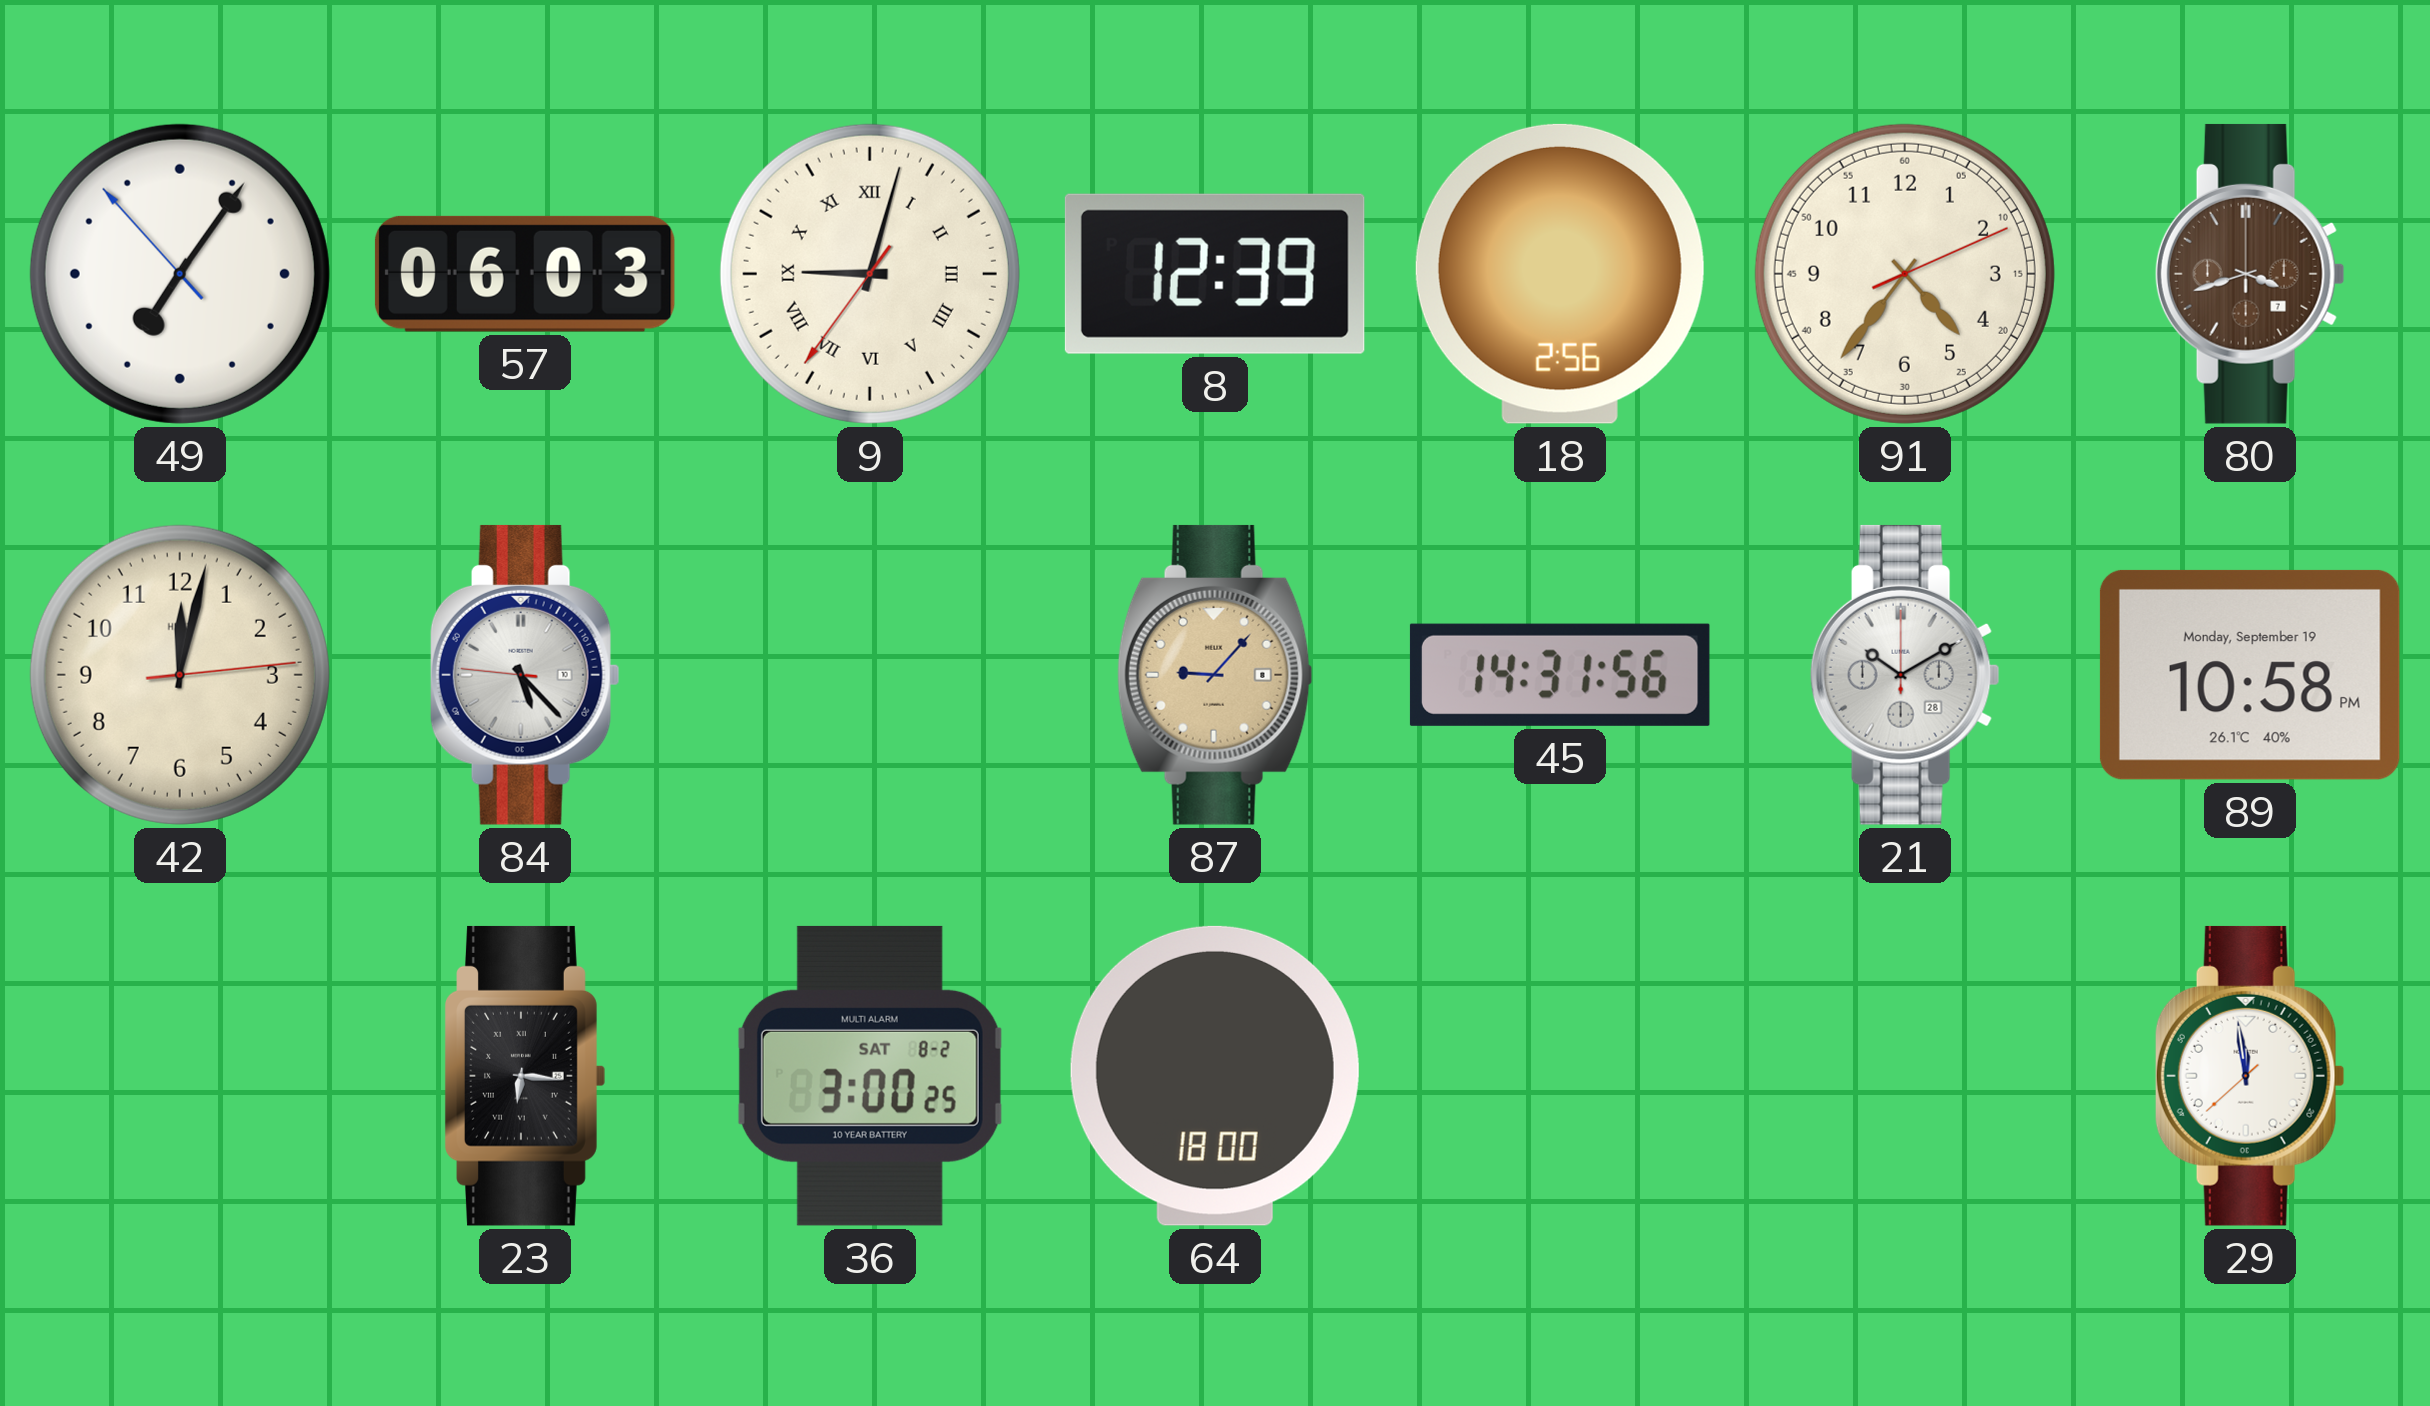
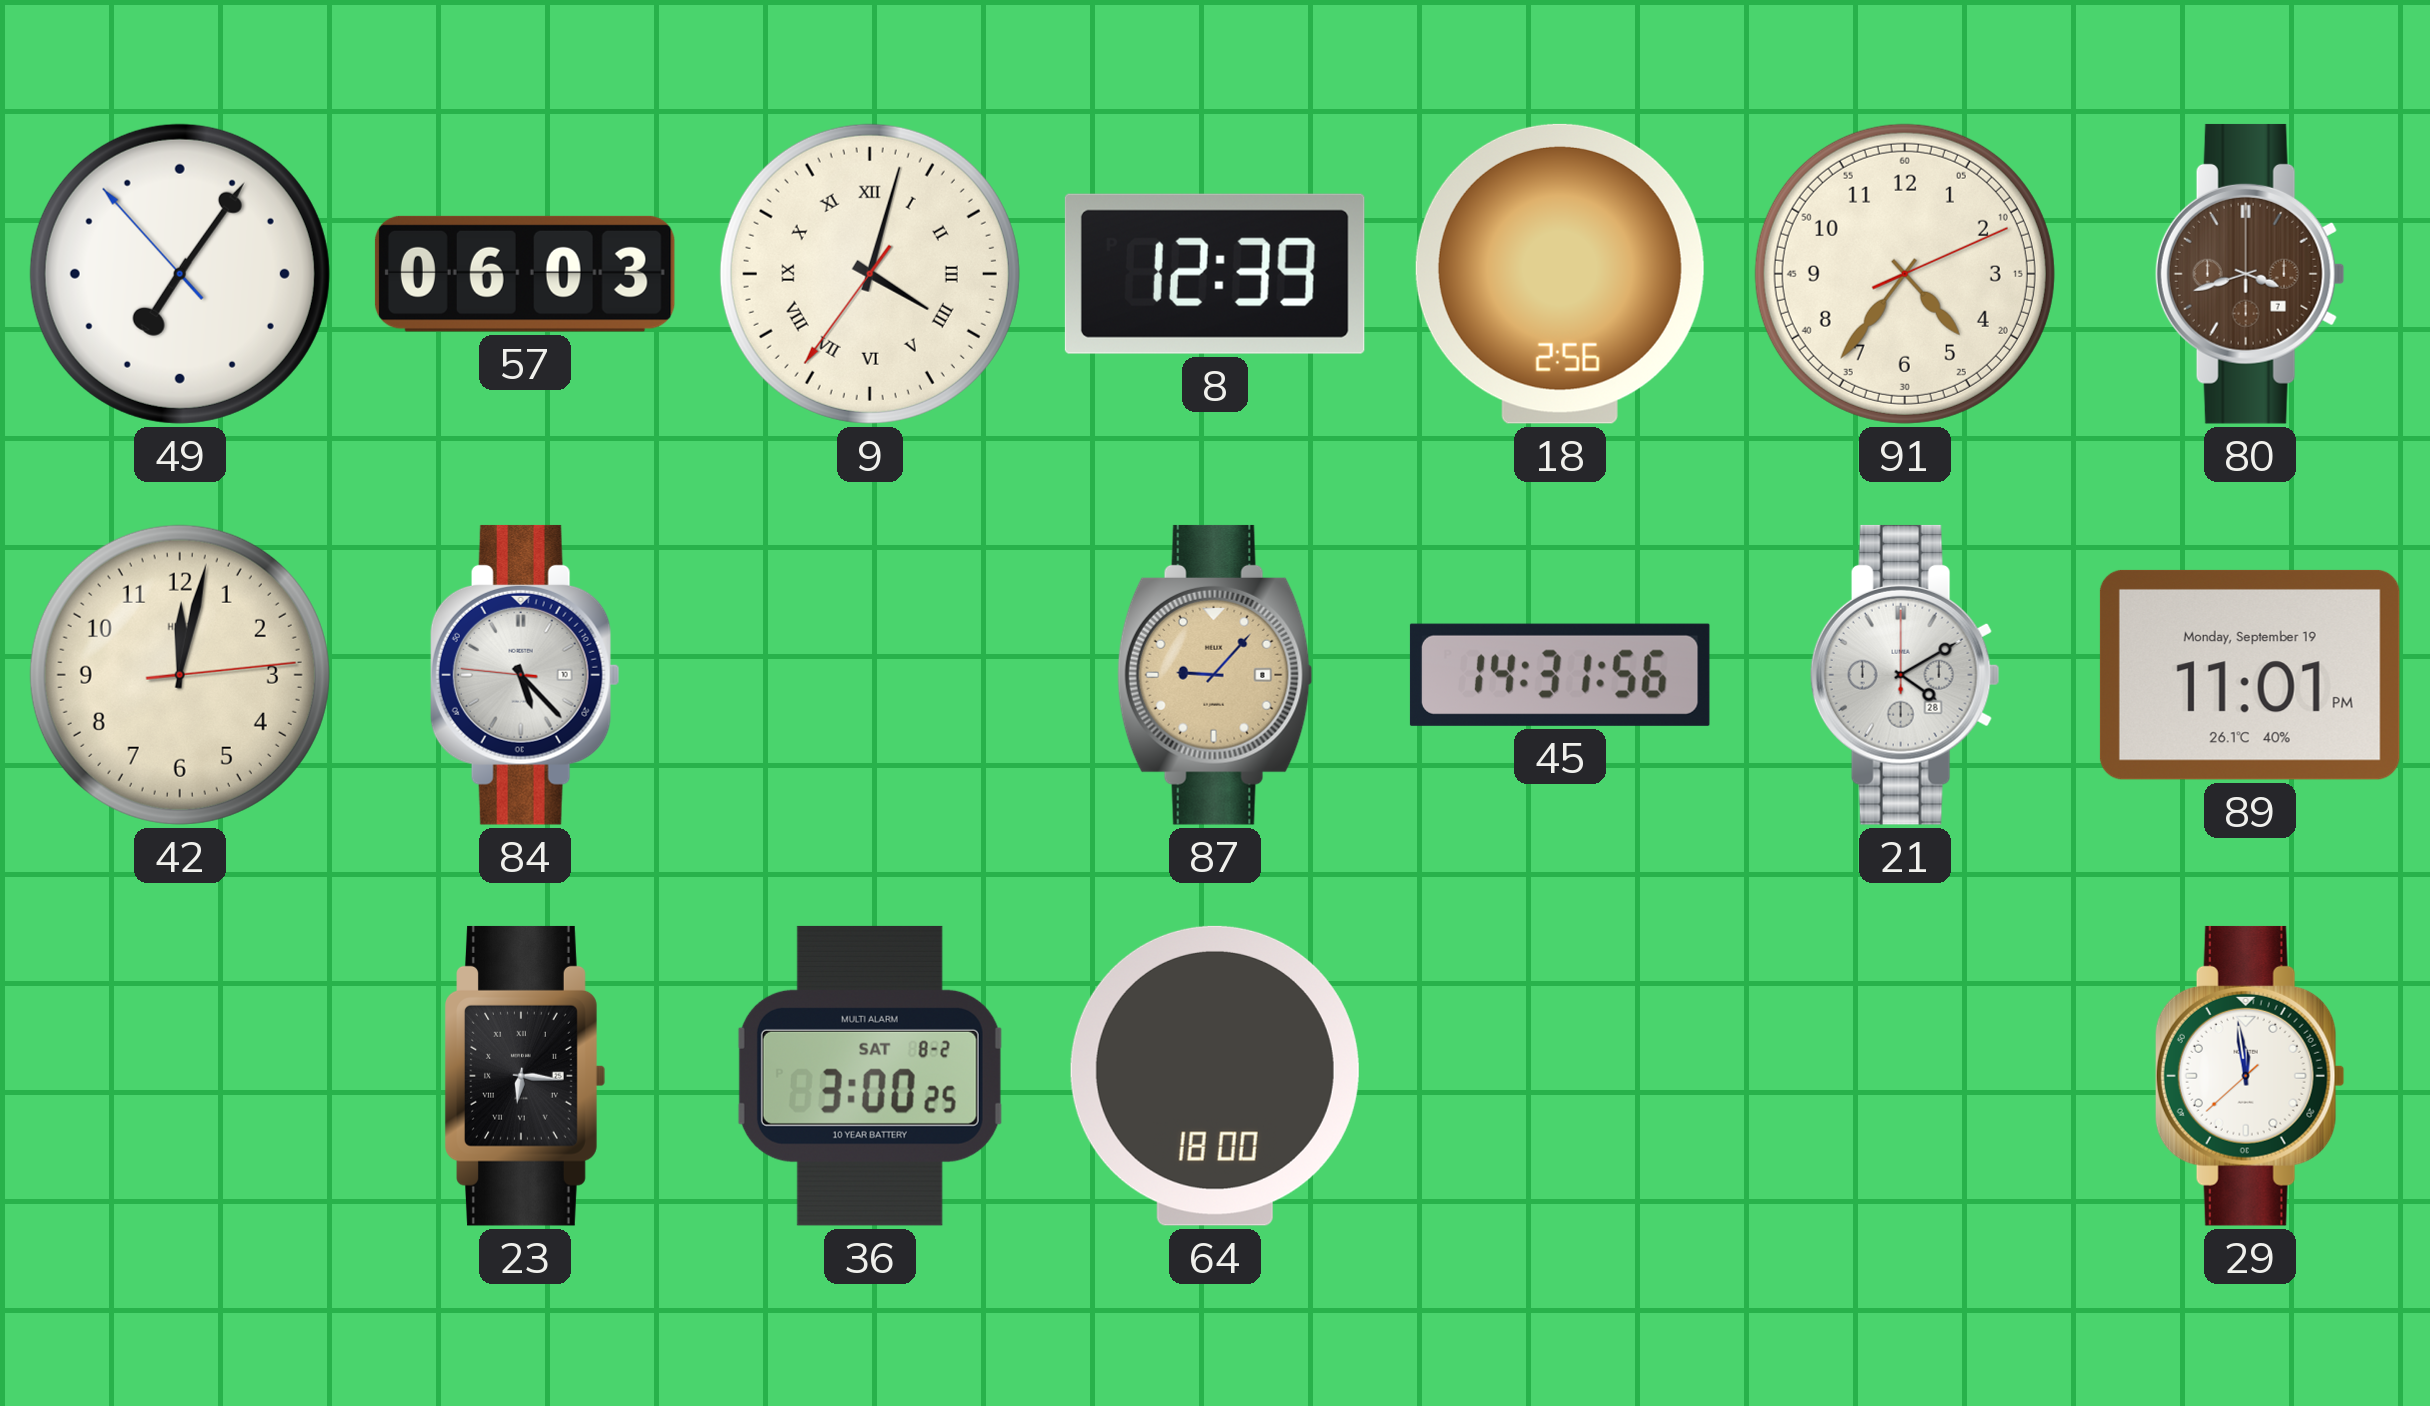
9: 9:02 -> 4:02
21: 10:10 -> 4:10
89: 10:58 -> 11:01
